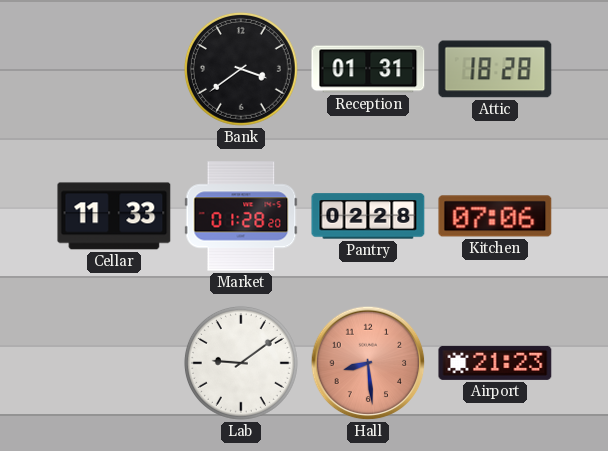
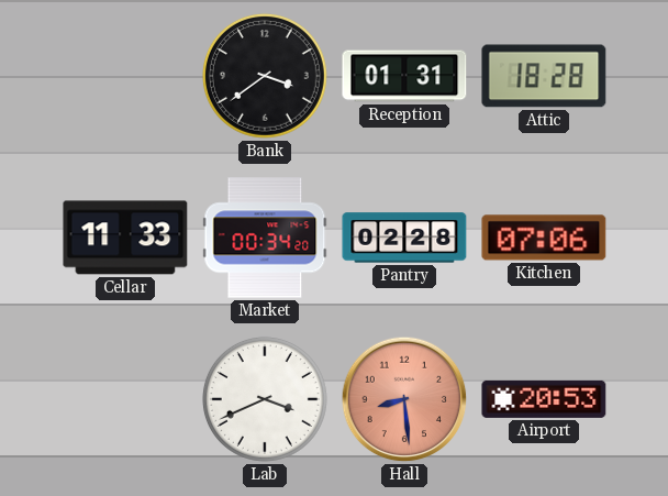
Market: 01:28 -> 00:34
Lab: 9:09 -> 3:41
Airport: 21:23 -> 20:53
